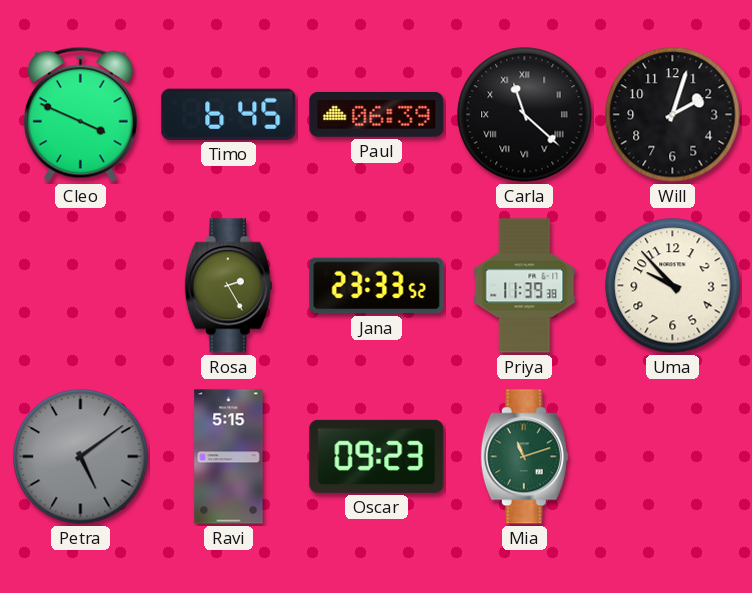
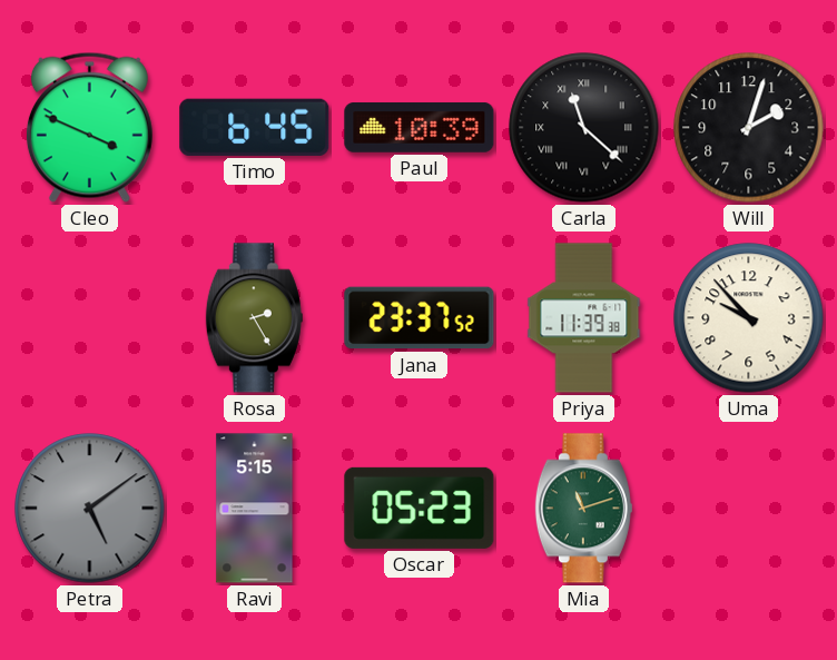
Paul: 06:39 -> 10:39
Jana: 23:33 -> 23:37
Oscar: 09:23 -> 05:23
